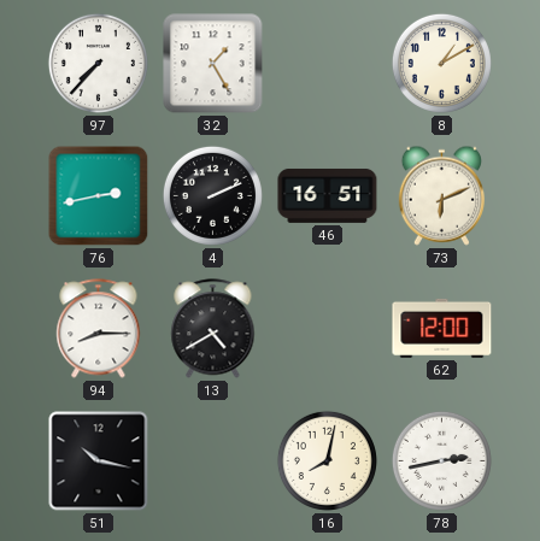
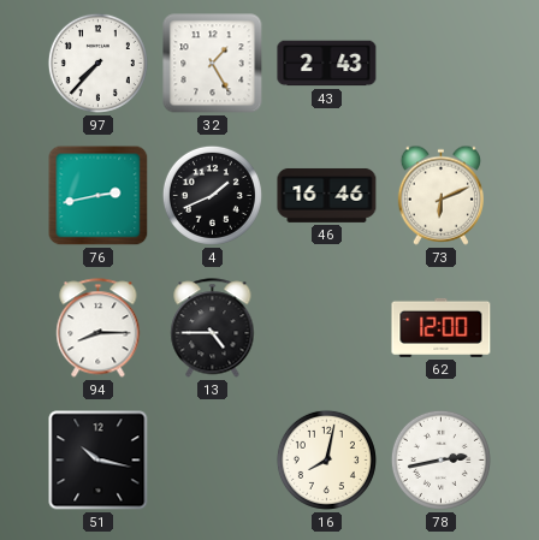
43: none -> 2:43
8: 1:10 -> none
4: 2:11 -> 1:41
46: 16:51 -> 16:46
13: 4:40 -> 4:45
